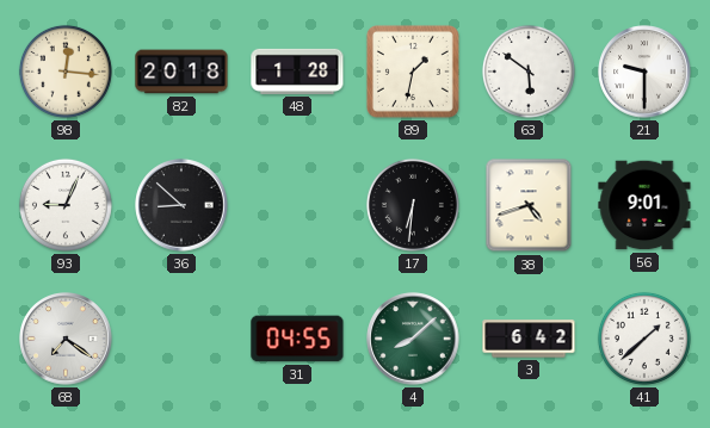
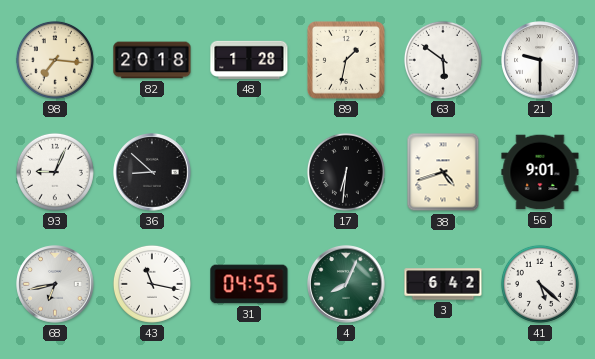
98: 12:16 -> 7:16
68: 7:21 -> 6:43
43: none -> 11:17
4: 8:08 -> 8:04
41: 1:38 -> 5:22
